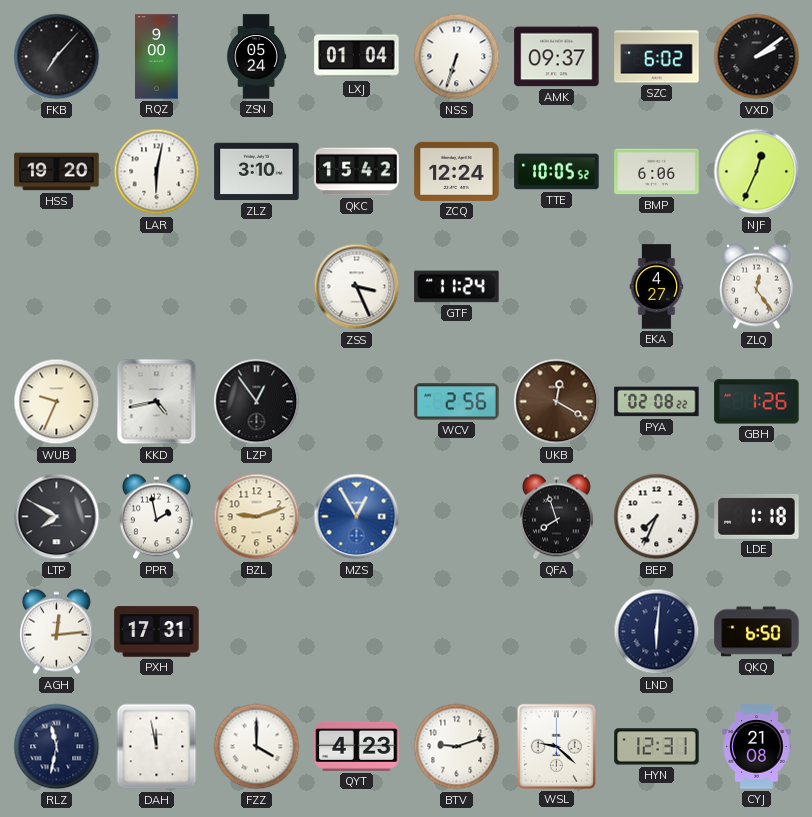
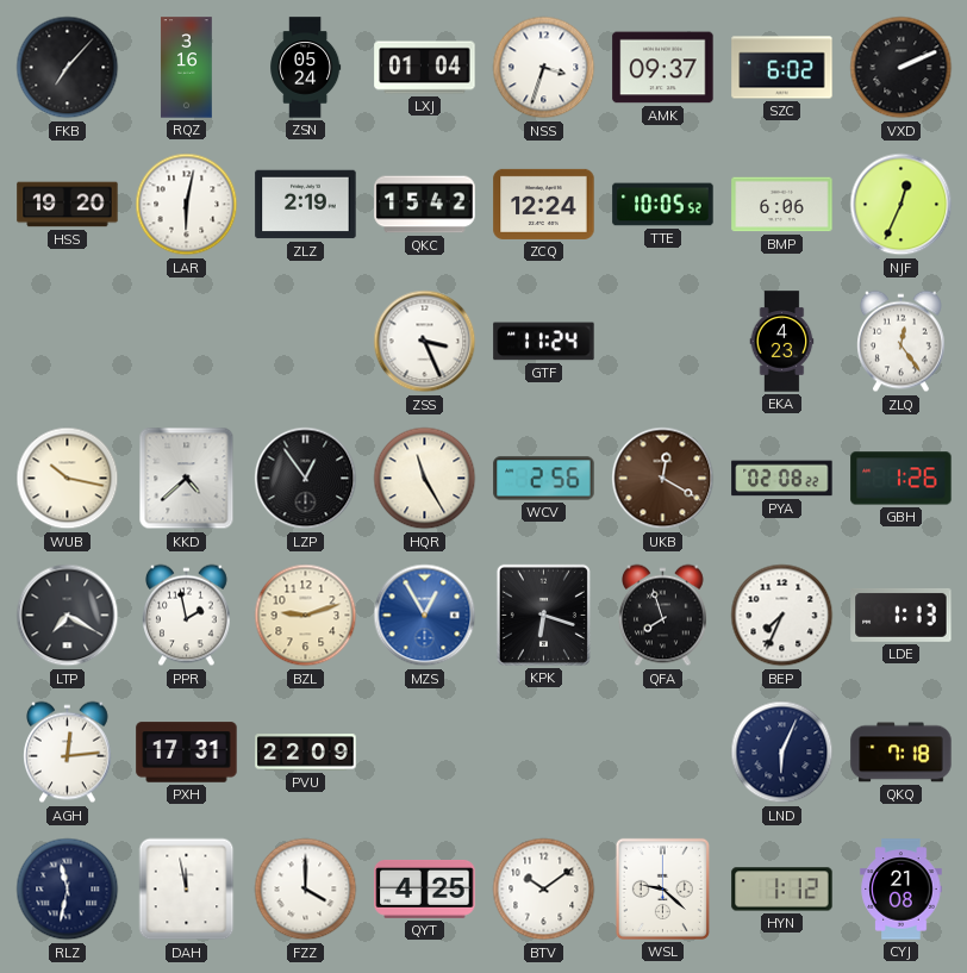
RQZ: 9:00 -> 3:16
NSS: 6:33 -> 3:33
VXD: 2:09 -> 2:11
ZLZ: 3:10 -> 2:19
EKA: 4:27 -> 4:23
WUB: 9:34 -> 10:17
KKD: 4:43 -> 4:38
HQR: none -> 11:25
LTP: 7:50 -> 7:20
KPK: none -> 6:18
LDE: 1:18 -> 1:13
PVU: none -> 22:09
LND: 6:01 -> 6:04
QKQ: 6:50 -> 7:18
QYT: 4:23 -> 4:25
BTV: 9:12 -> 10:09
HYN: 12:31 -> 1:12
